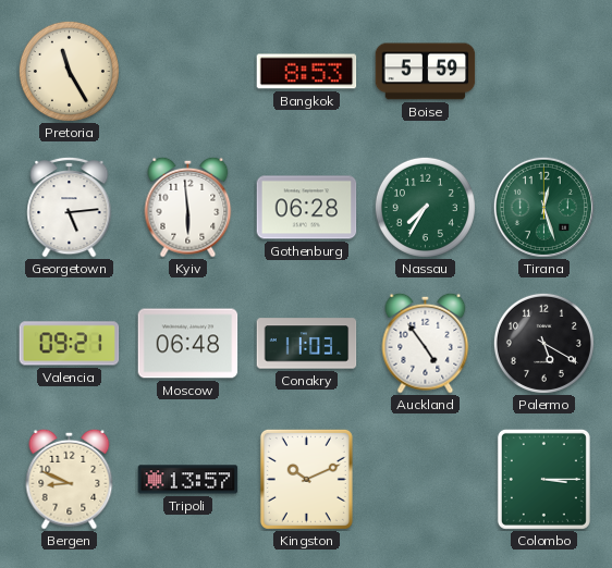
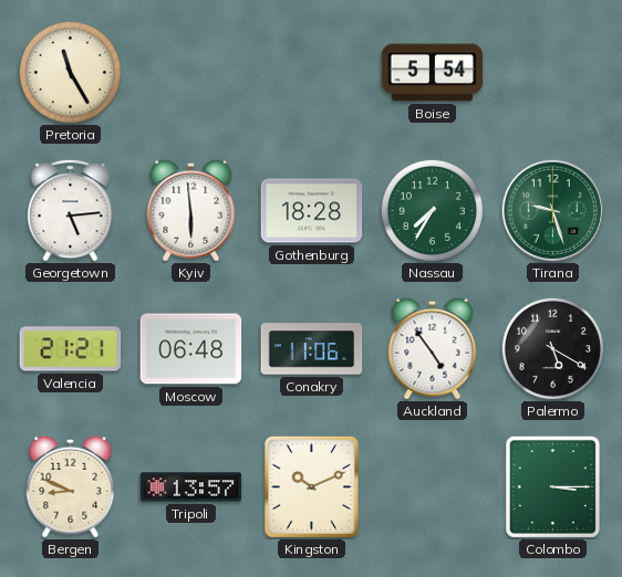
Bangkok: 8:53 -> none
Boise: 5:59 -> 5:54
Gothenburg: 06:28 -> 18:28
Tirana: 12:27 -> 9:27
Valencia: 09:21 -> 21:21
Conakry: 11:03 -> 11:06
